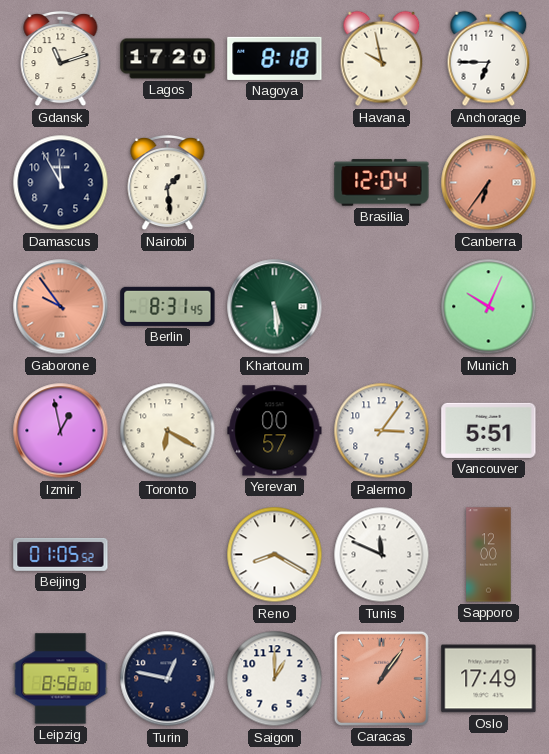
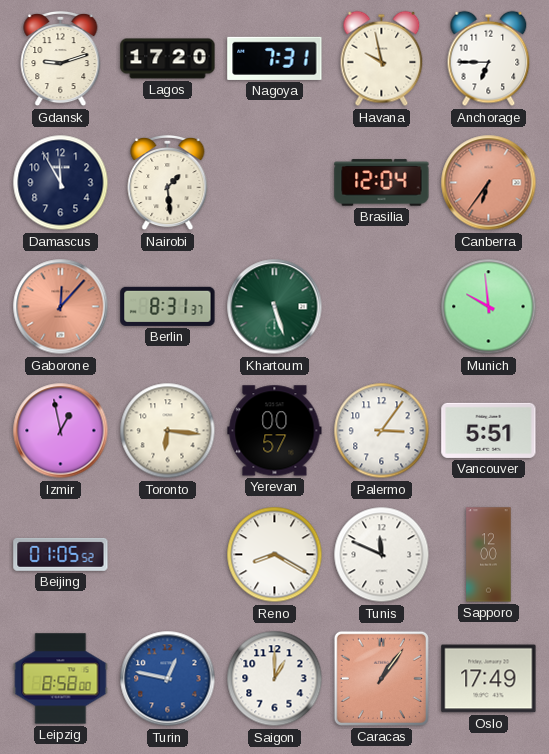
Gdansk: 11:12 -> 9:12
Nagoya: 8:18 -> 7:31
Gaborone: 9:54 -> 12:07
Berlin: 8:31:45 -> 8:31:37
Khartoum: 5:29 -> 5:27
Munich: 10:04 -> 9:59
Toronto: 6:20 -> 6:16
Turin dial: navy -> blue
